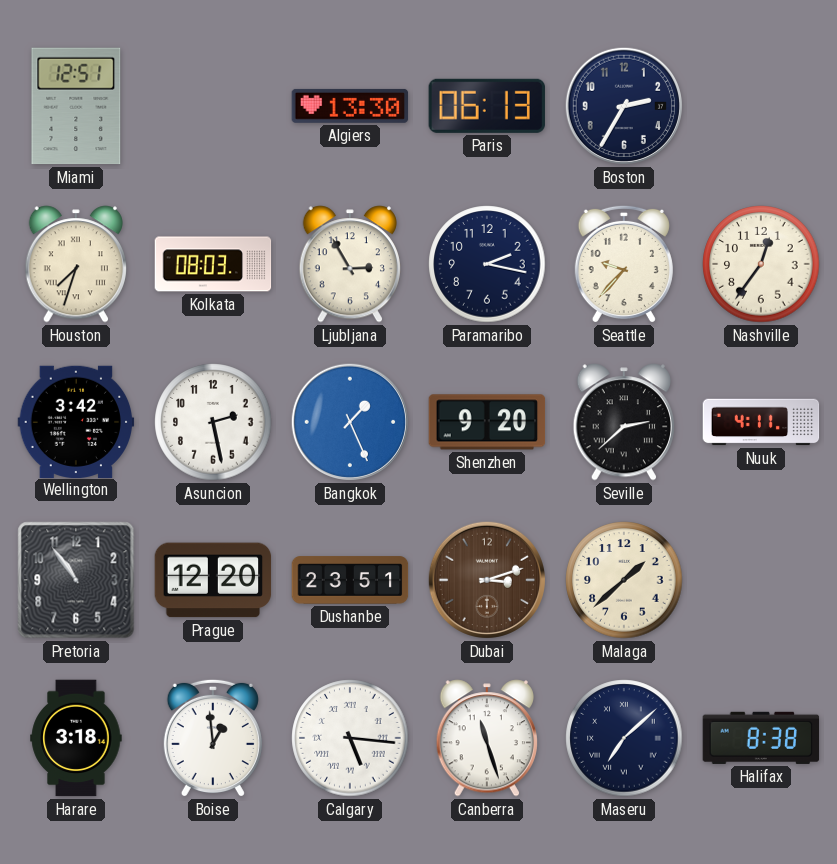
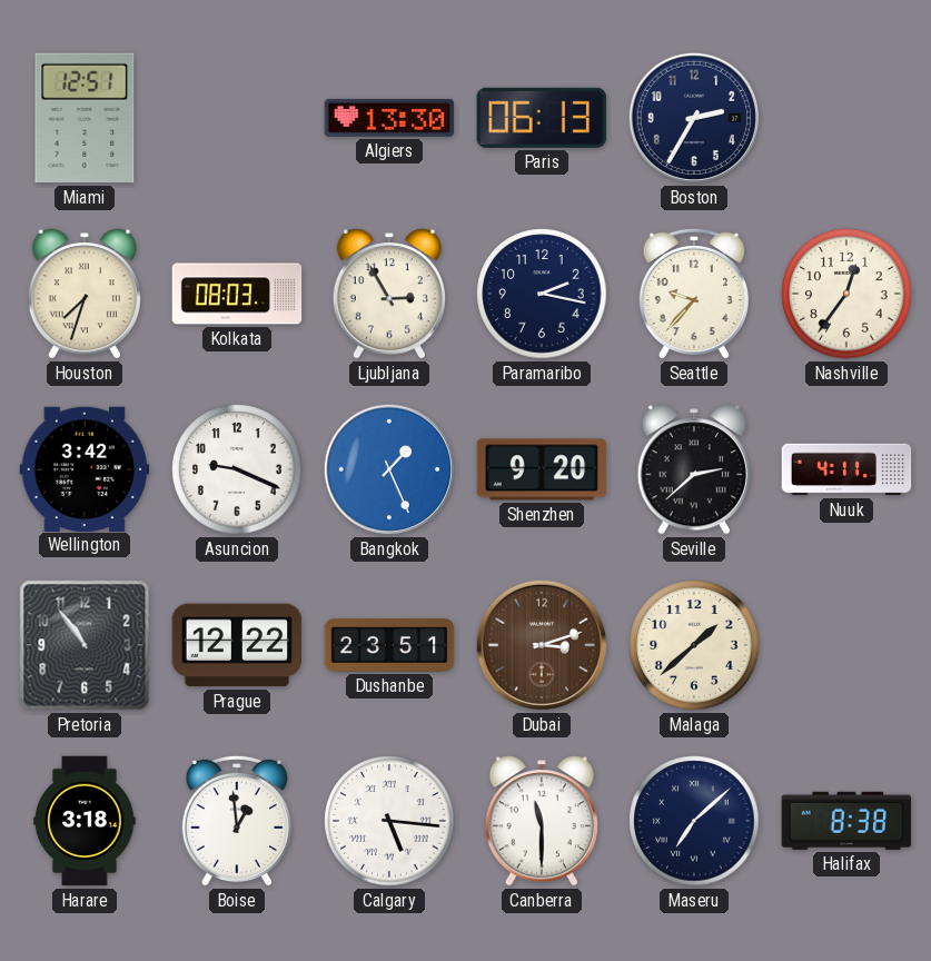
Asuncion: 2:28 -> 9:19
Prague: 12:20 -> 12:22
Canberra: 11:27 -> 11:30
